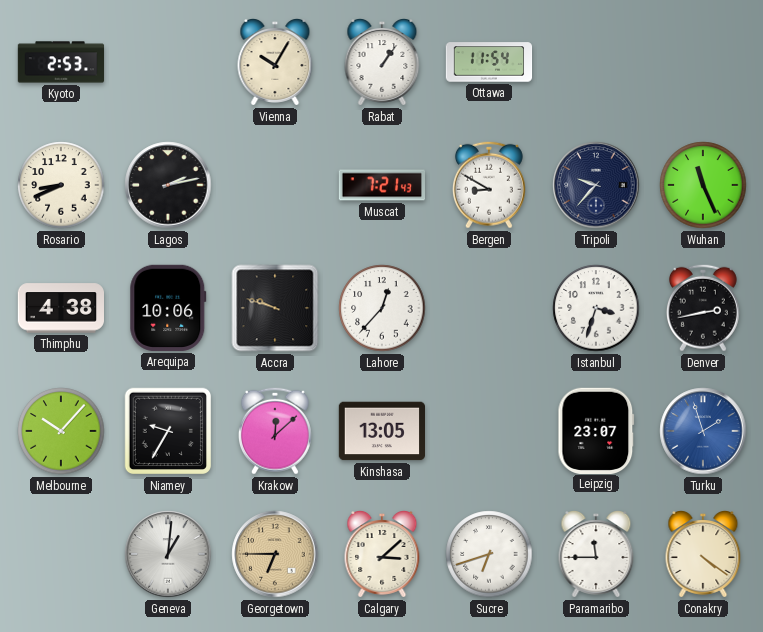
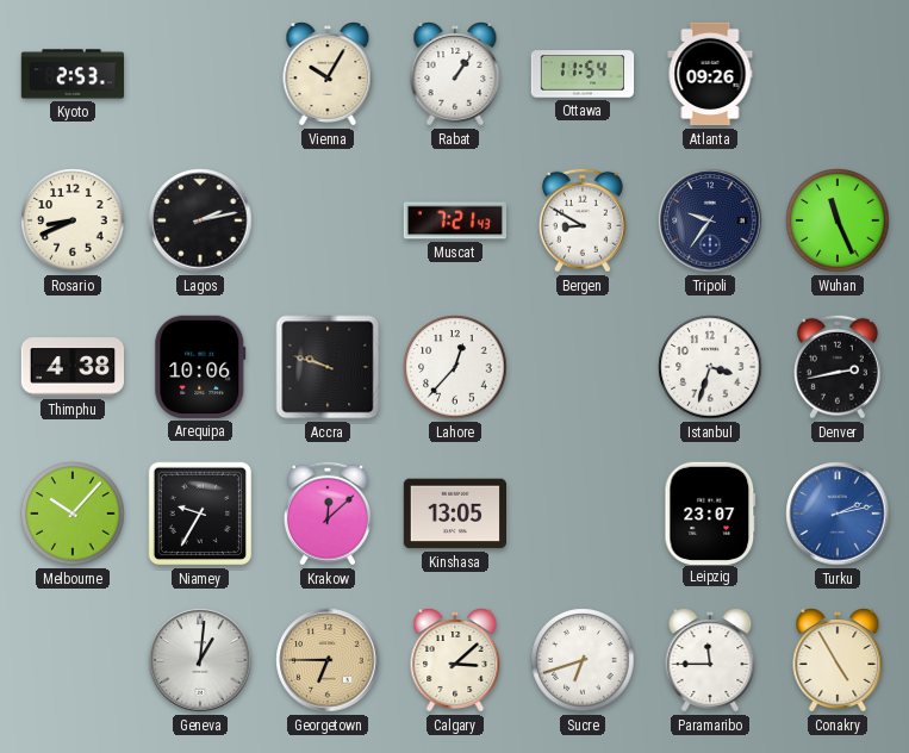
Atlanta: none -> 09:26
Tripoli: 9:37 -> 9:36
Turku: 1:57 -> 2:13
Conakry: 4:21 -> 4:55
